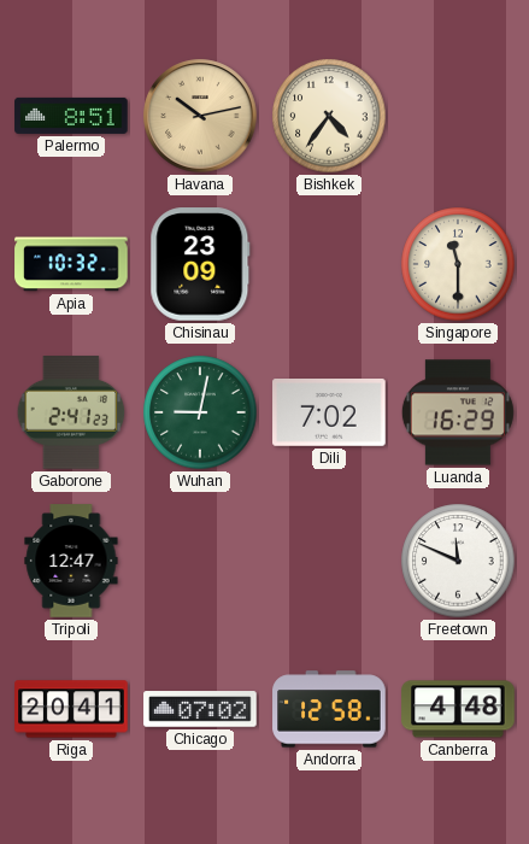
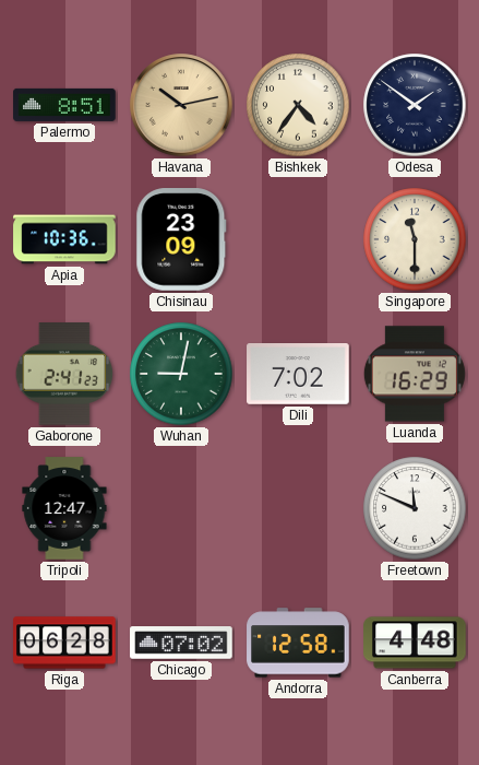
Odesa: none -> 1:51
Apia: 10:32 -> 10:36
Riga: 20:41 -> 06:28
